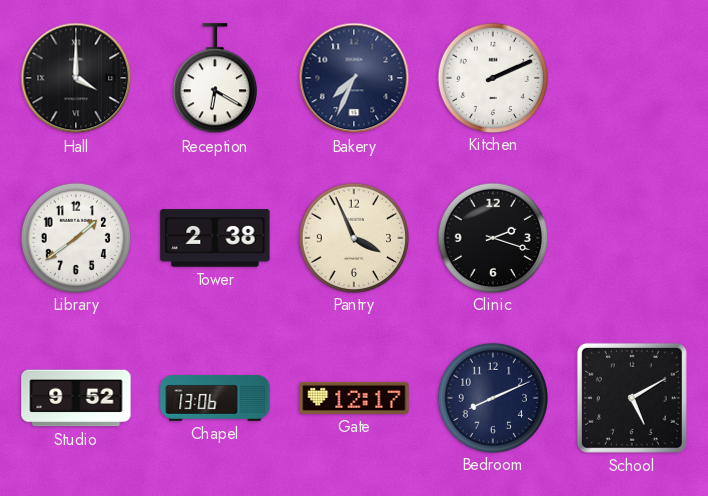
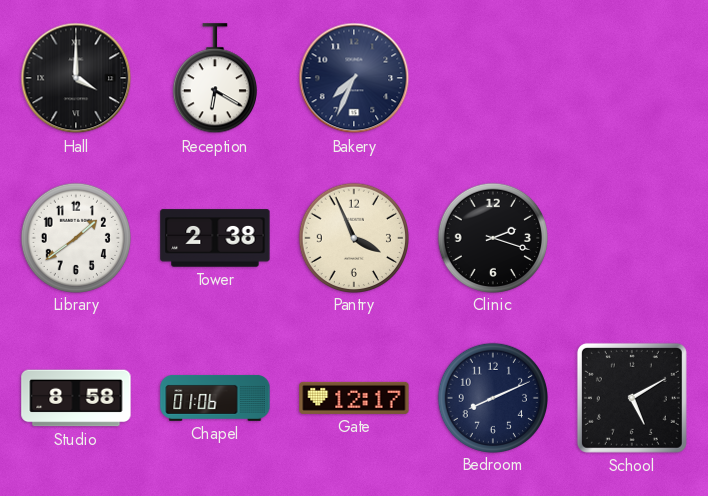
Kitchen: 2:11 -> none
Studio: 9:52 -> 8:58
Chapel: 13:06 -> 01:06
